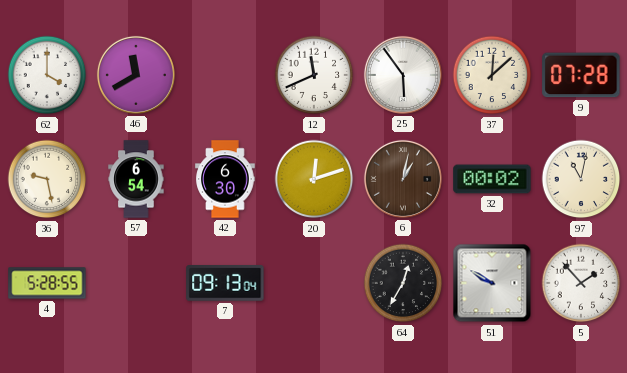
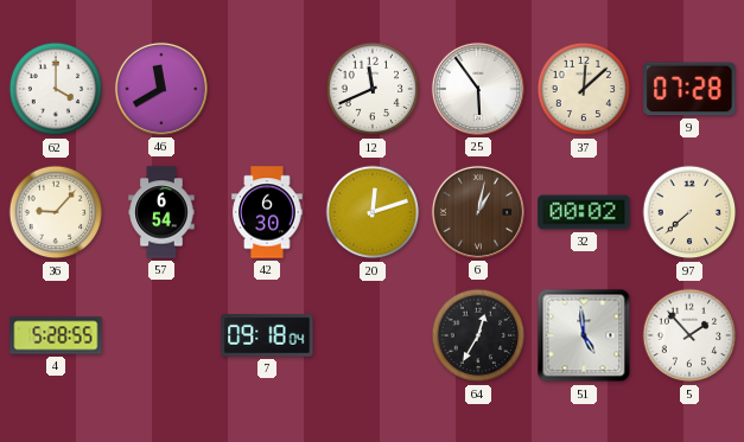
36: 9:28 -> 9:07
97: 11:02 -> 7:38
7: 09:13 -> 09:18
51: 9:50 -> 4:59
